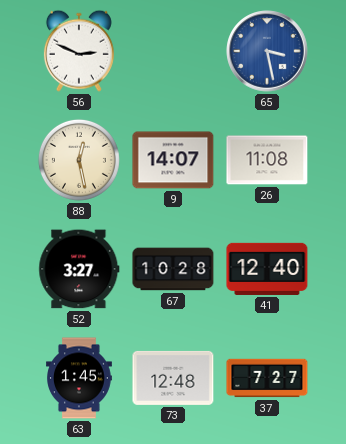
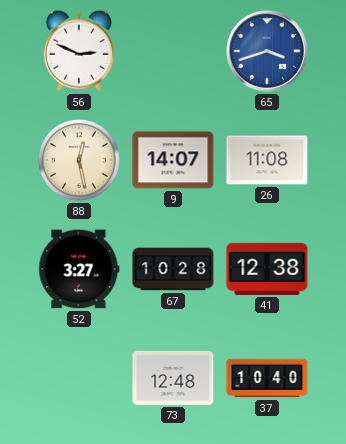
65: 3:28 -> 3:42
41: 12:40 -> 12:38
63: 1:45 -> none
37: 7:27 -> 10:40
